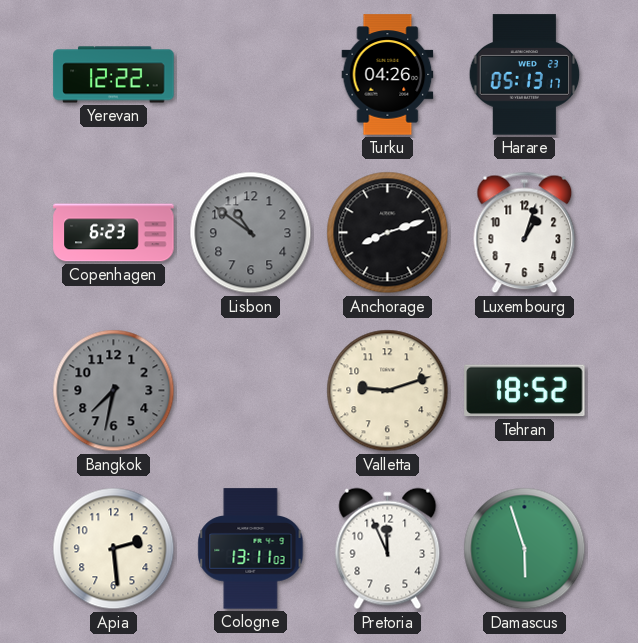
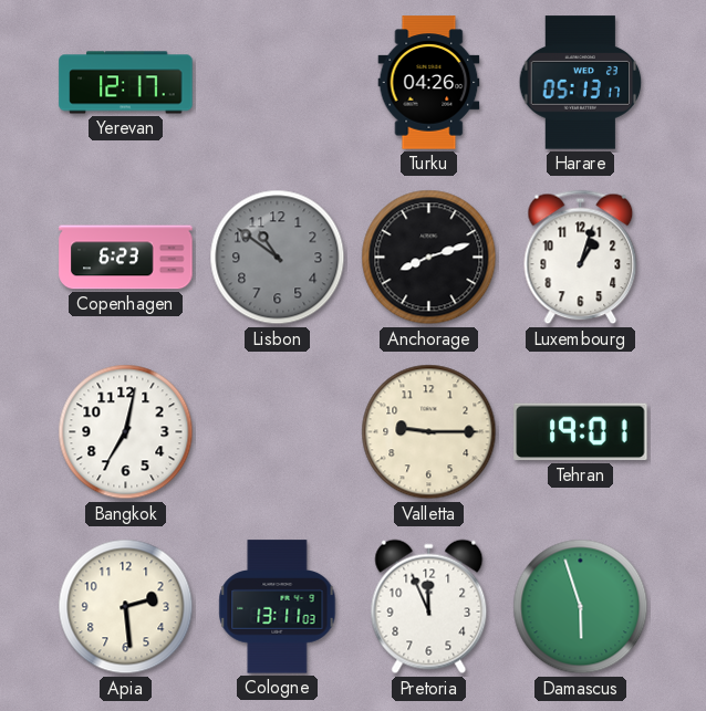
Yerevan: 12:22 -> 12:17
Bangkok: 7:32 -> 7:02
Bangkok dial: grey -> white
Valletta: 9:12 -> 9:15
Tehran: 18:52 -> 19:01
